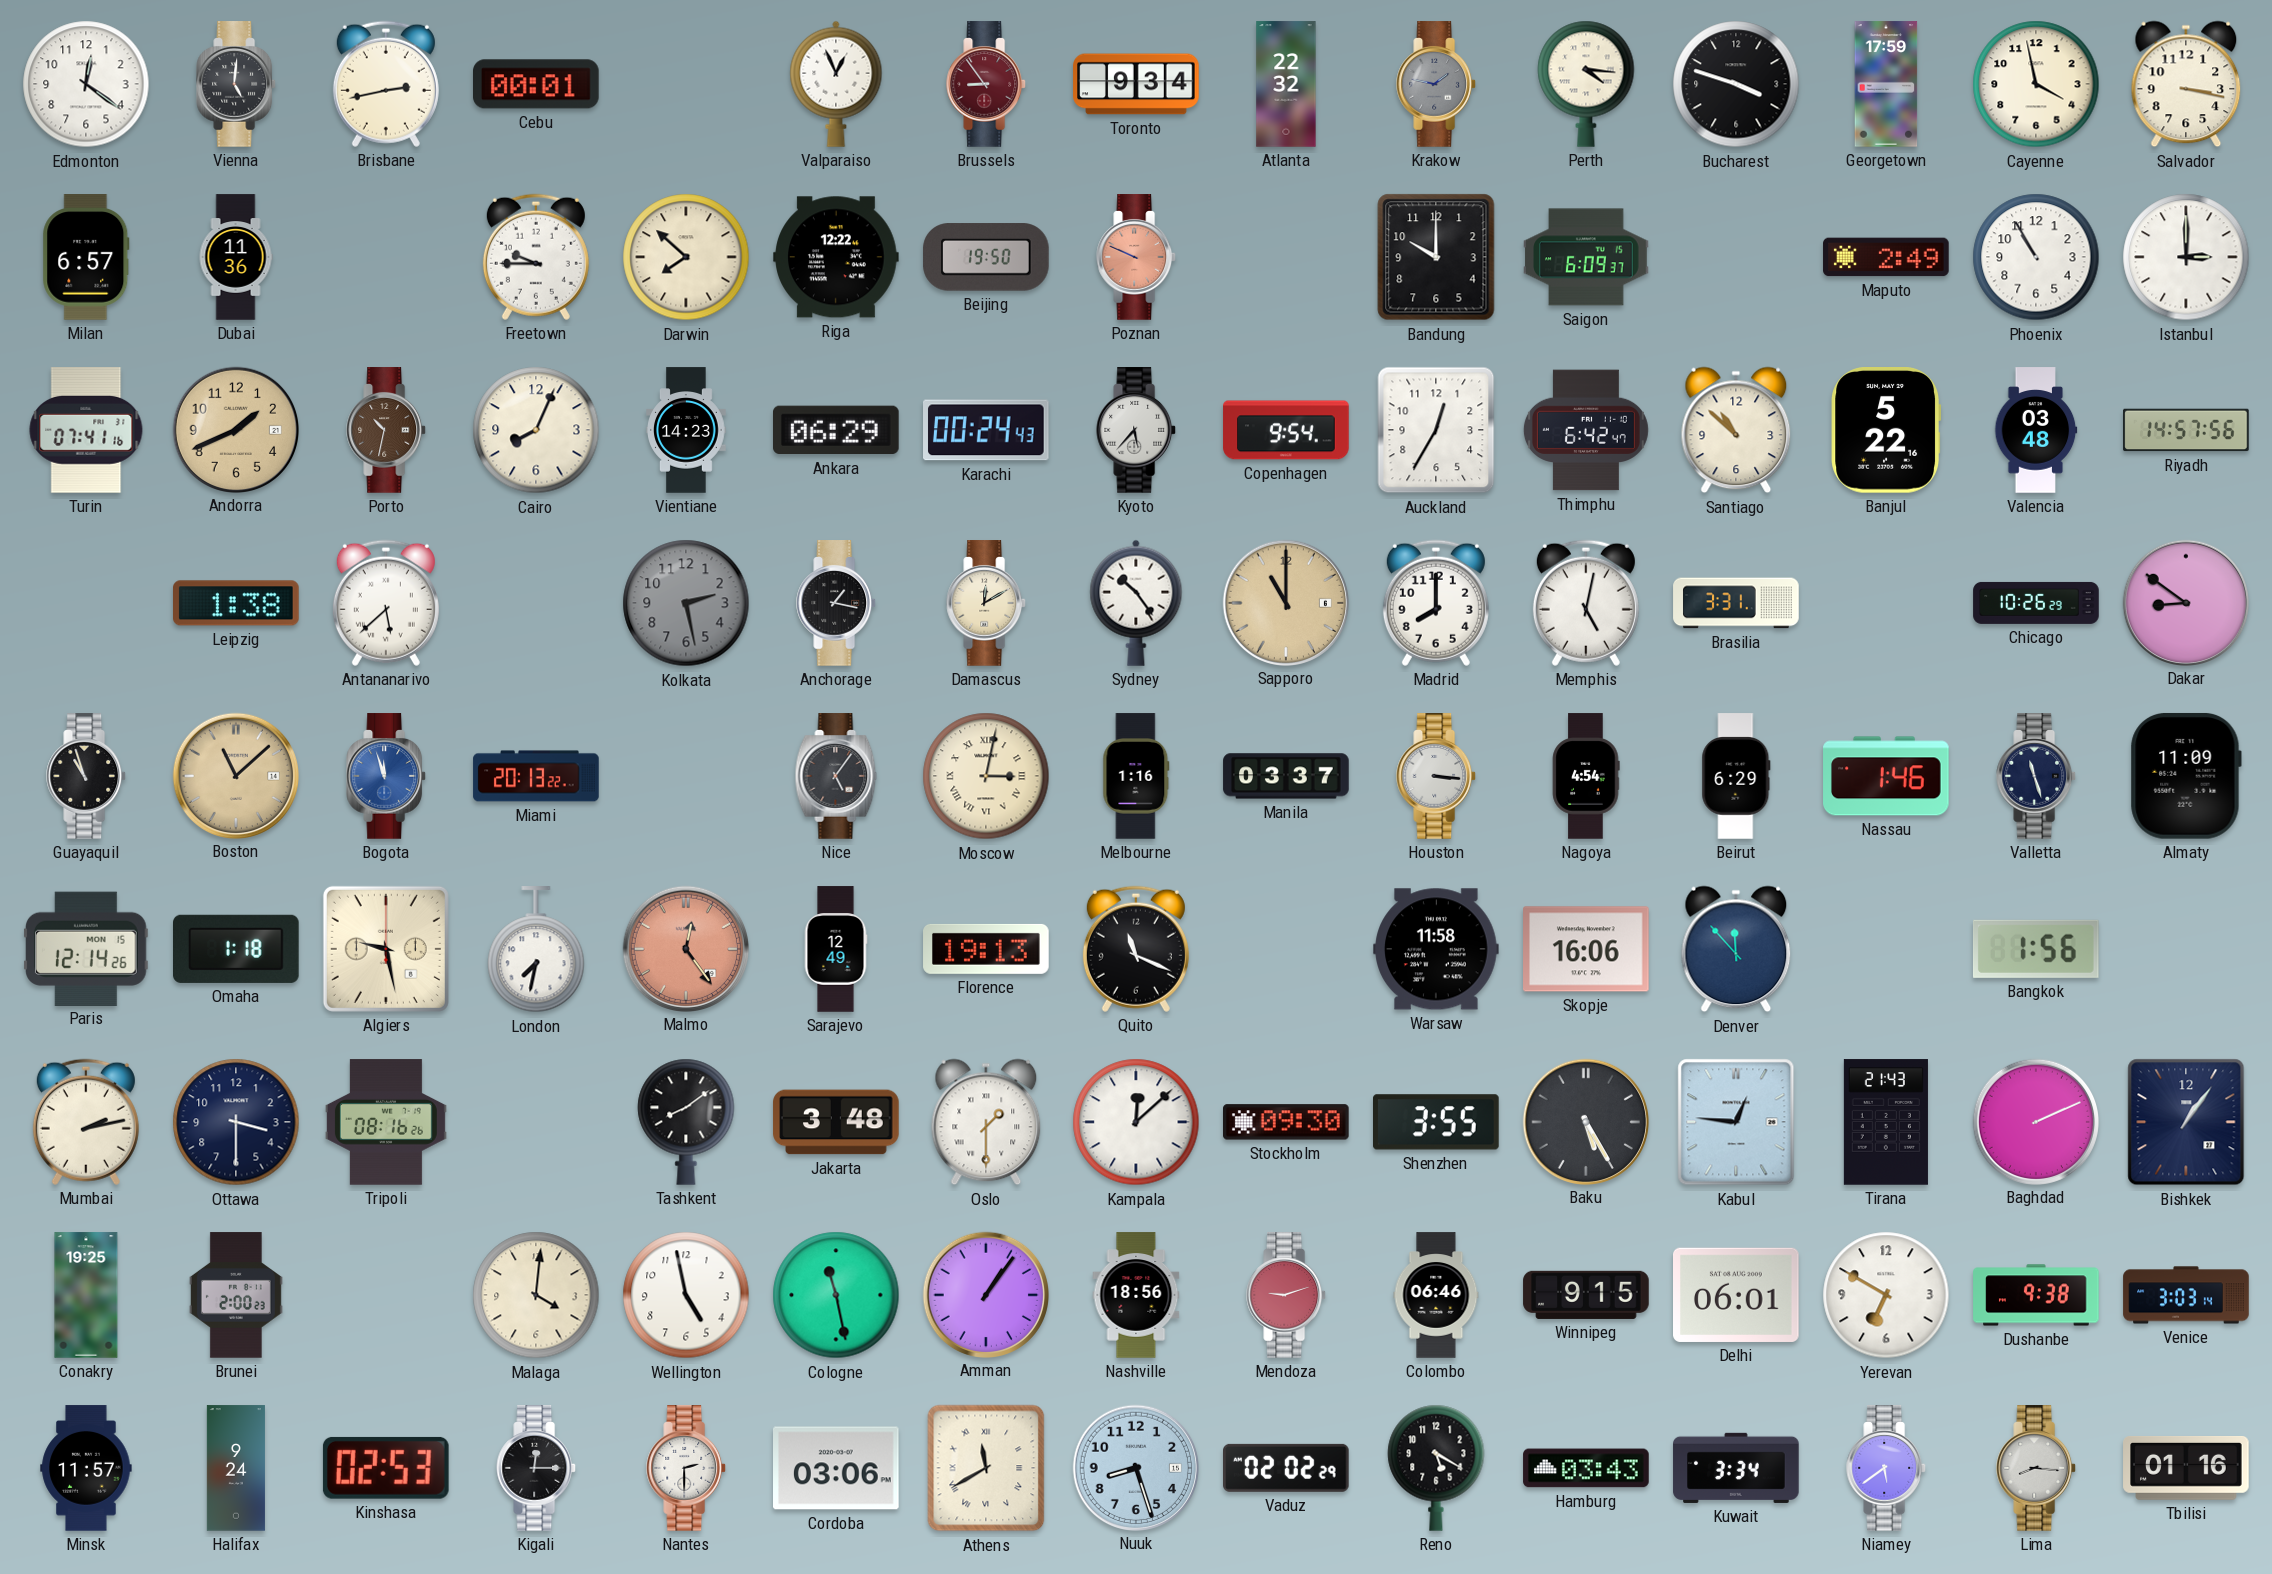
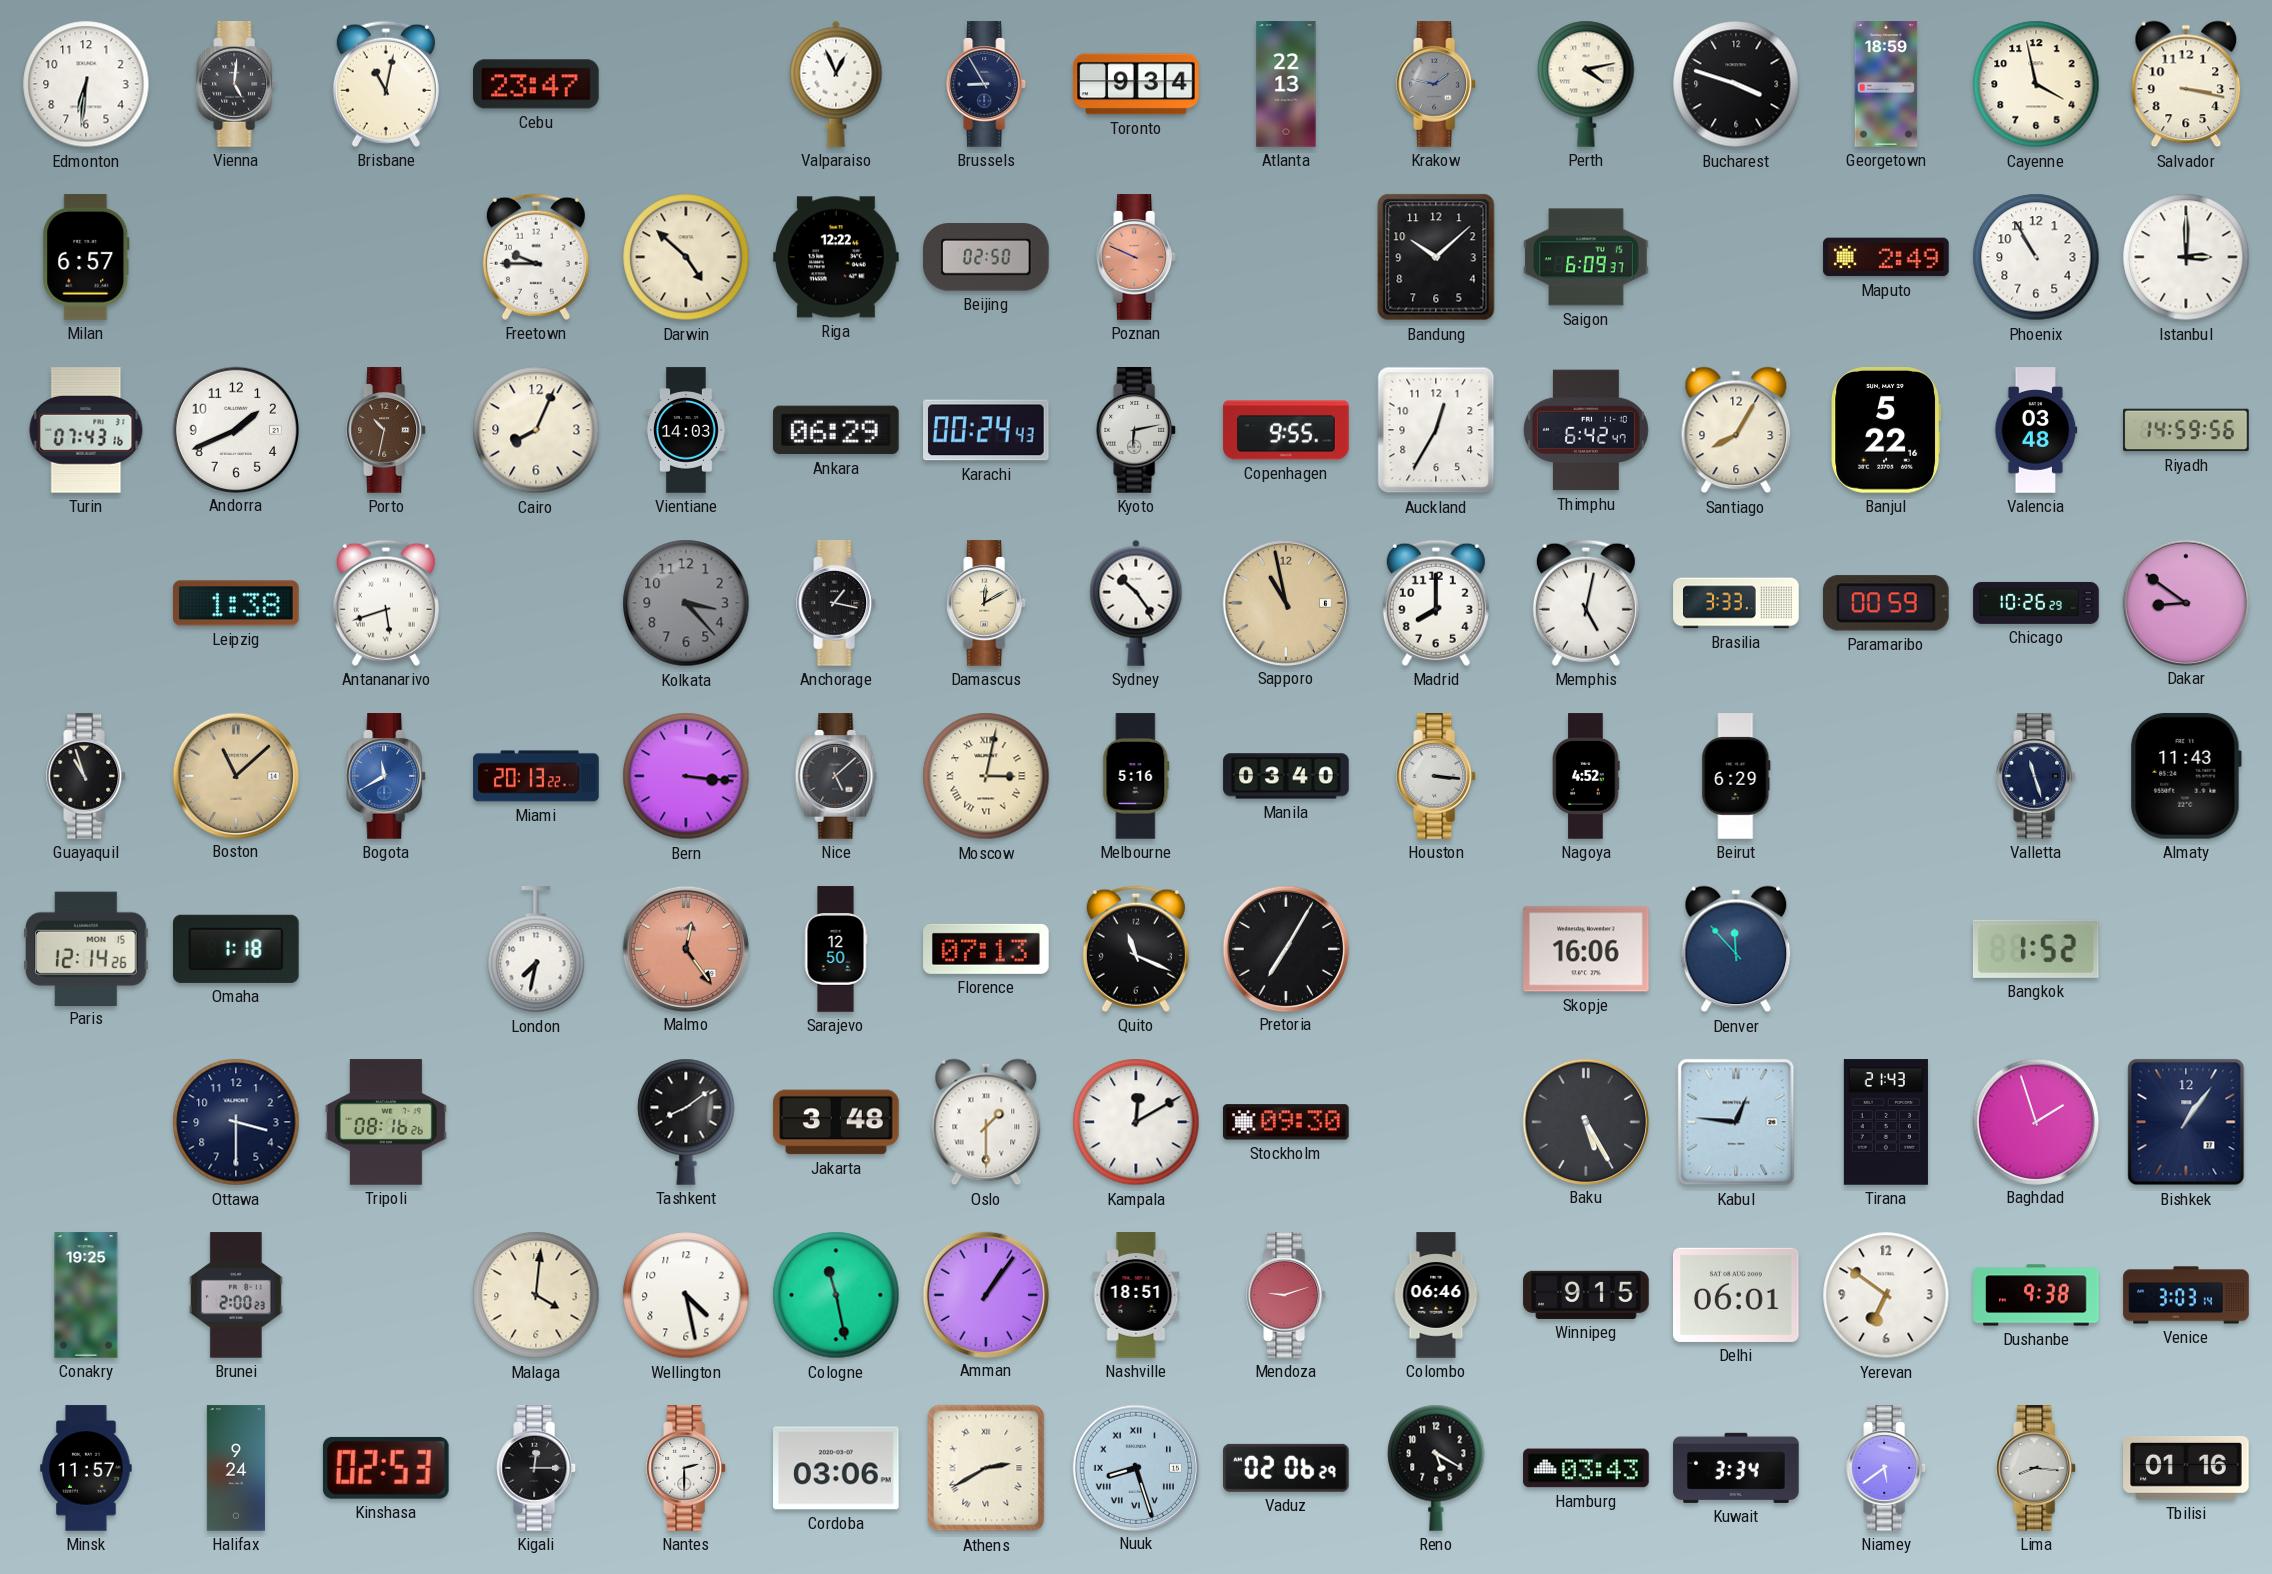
Edmonton: 12:21 -> 6:31
Brisbane: 2:43 -> 11:02
Cebu: 00:01 -> 23:47
Brussels: 8:54 -> 8:55
Brussels dial: burgundy -> navy
Atlanta: 22:32 -> 22:13
Perth: 4:16 -> 4:13
Georgetown: 17:59 -> 18:59
Dubai: 11:36 -> none
Darwin: 7:52 -> 4:52
Beijing: 19:50 -> 02:50
Bandung: 10:00 -> 10:08
Turin: 07:41 -> 07:43
Andorra dial: champagne -> white
Vientiane: 14:23 -> 14:03
Kyoto: 5:37 -> 6:13
Copenhagen: 9:54 -> 9:55
Santiago: 10:52 -> 8:05
Riyadh: 14:57 -> 14:59
Antananarivo: 5:38 -> 5:42
Kolkata: 2:28 -> 3:23
Sapporo: 11:00 -> 10:58
Brasilia: 3:31 -> 3:33
Paramaribo: none -> 00:59
Bogota: 11:57 -> 11:40
Bern: none -> 3:16
Nice: 5:06 -> 5:08
Melbourne: 1:16 -> 5:16
Manila: 03:37 -> 03:40
Nagoya: 4:54 -> 4:52
Nassau: 1:46 -> none
Almaty: 11:09 -> 11:43
Algiers: 9:28 -> none
Sarajevo: 12:49 -> 12:50
Florence: 19:13 -> 07:13
Pretoria: none -> 7:05
Warsaw: 11:58 -> none
Bangkok: 1:56 -> 1:52
Mumbai: 2:13 -> none
Kampala: 12:08 -> 12:10
Shenzhen: 3:55 -> none
Baghdad: 2:11 -> 1:57
Wellington: 4:58 -> 4:28
Nashville: 18:56 -> 18:51
Yerevan: 6:50 -> 6:51
Athens: 11:40 -> 2:40
Nuuk numerals: Arabic -> Roman
Vaduz: 02:02 -> 02:06
